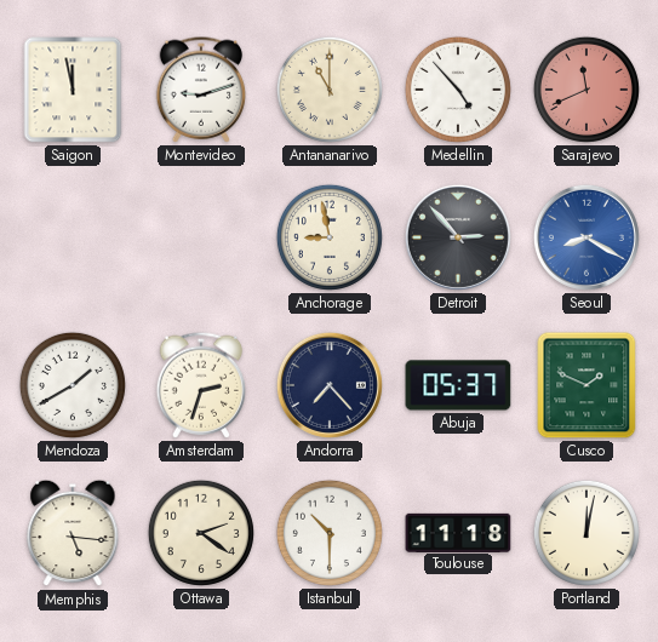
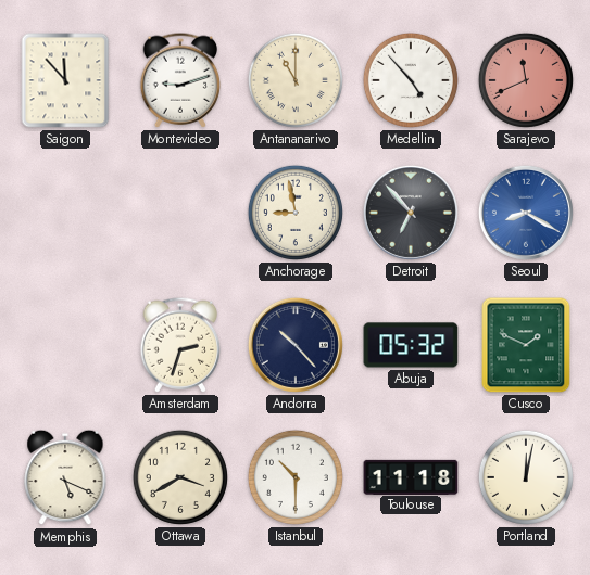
Saigon: 11:58 -> 11:53
Detroit: 2:53 -> 6:53
Mendoza: 1:40 -> none
Andorra: 7:23 -> 10:23
Abuja: 05:37 -> 05:32
Memphis: 5:16 -> 5:19
Ottawa: 2:21 -> 3:40
